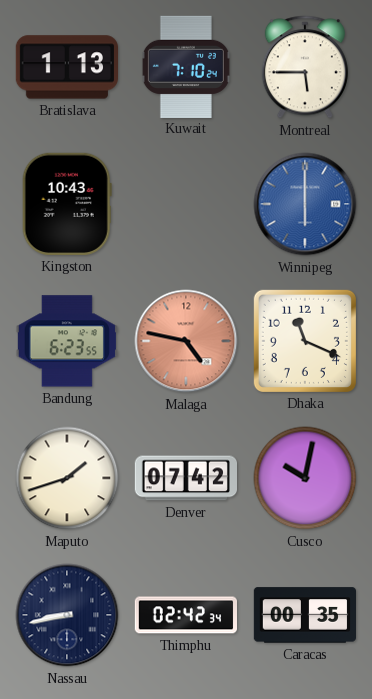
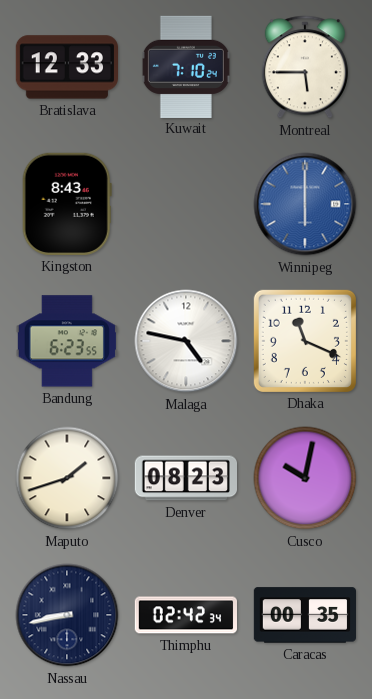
Bratislava: 1:13 -> 12:33
Kingston: 10:43 -> 8:43
Malaga dial: salmon -> white
Denver: 07:42 -> 08:23
